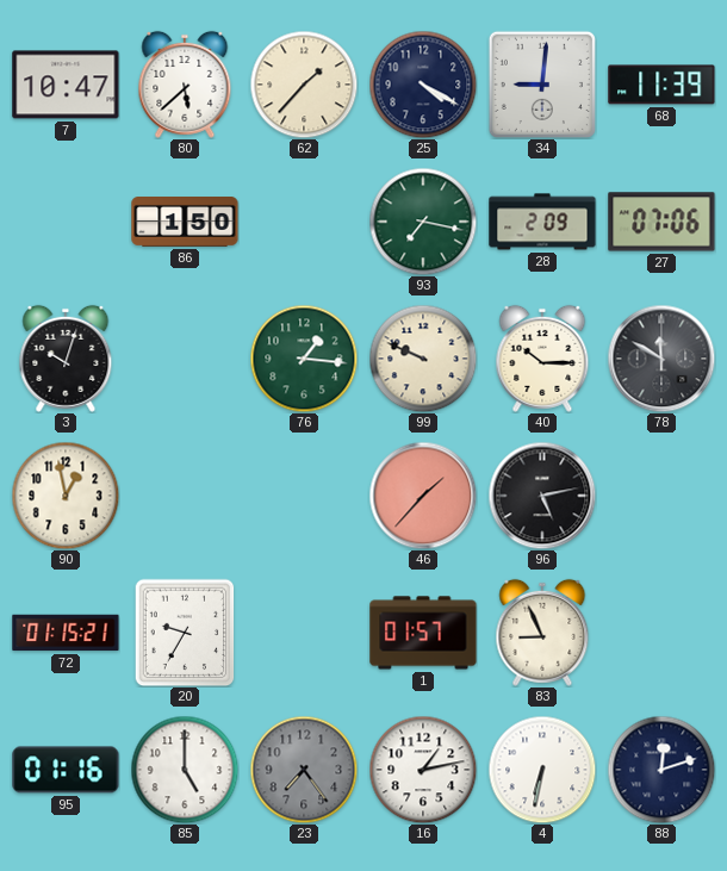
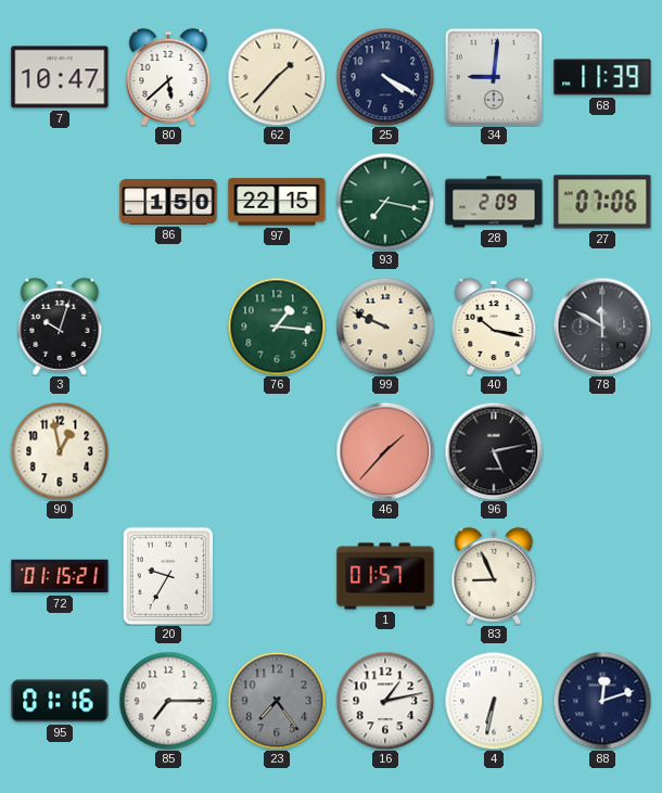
97: none -> 22:15
40: 10:15 -> 10:17
85: 5:00 -> 7:15
